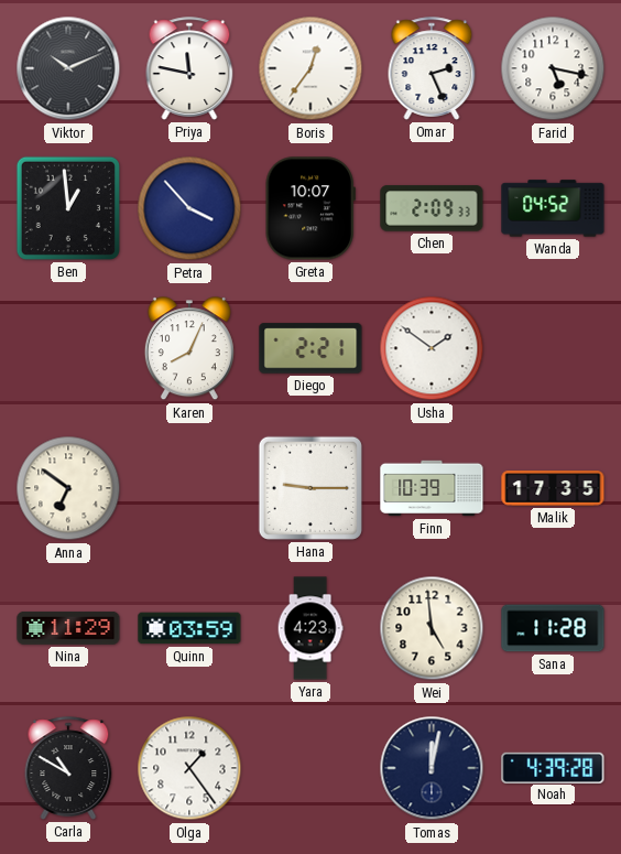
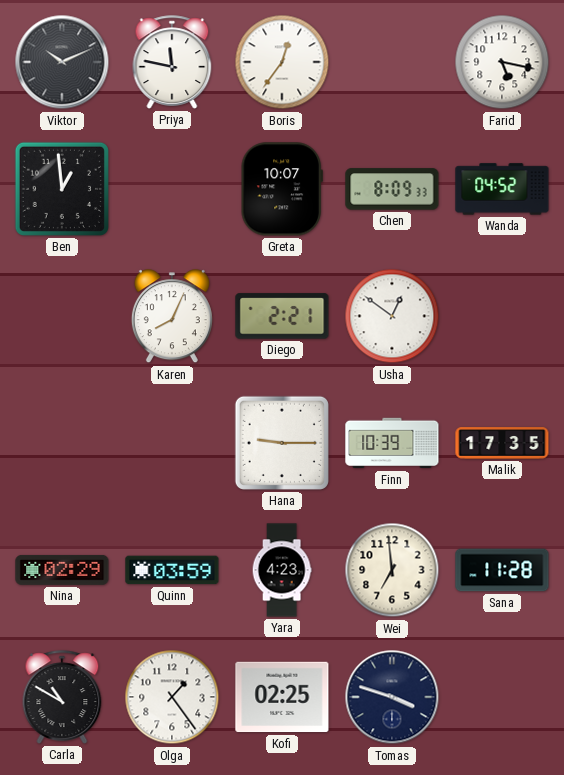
Omar: 2:26 -> none
Petra: 3:53 -> none
Chen: 2:09 -> 8:09
Usha: 1:51 -> 12:51
Anna: 6:51 -> none
Nina: 11:29 -> 02:29
Wei: 4:59 -> 6:59
Kofi: none -> 02:25
Tomas: 12:02 -> 3:48
Noah: 4:39 -> none
